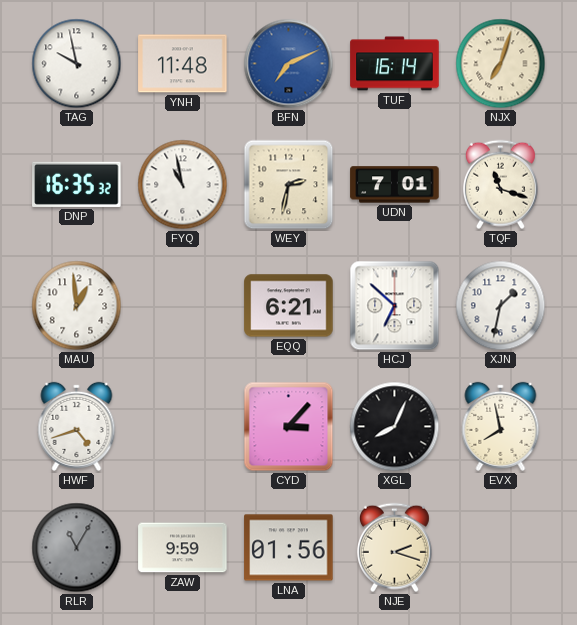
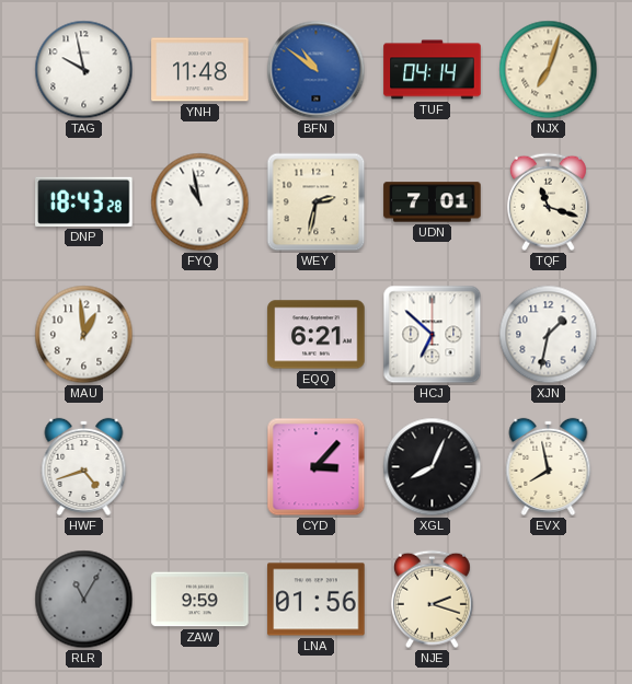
BFN: 7:11 -> 10:51
TUF: 16:14 -> 04:14
DNP: 16:35 -> 18:43
